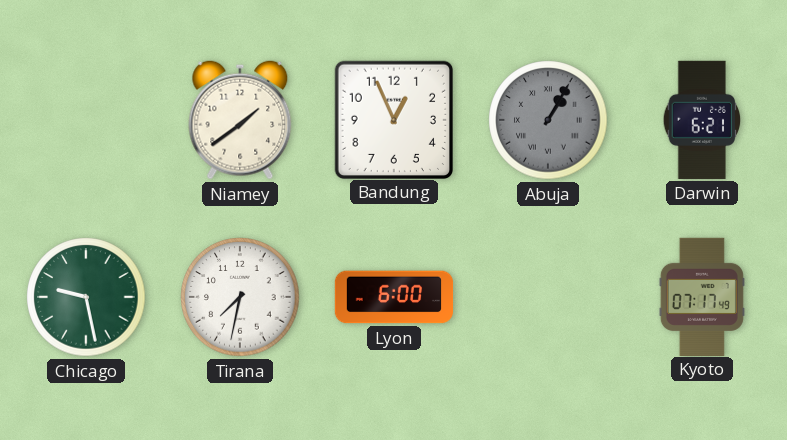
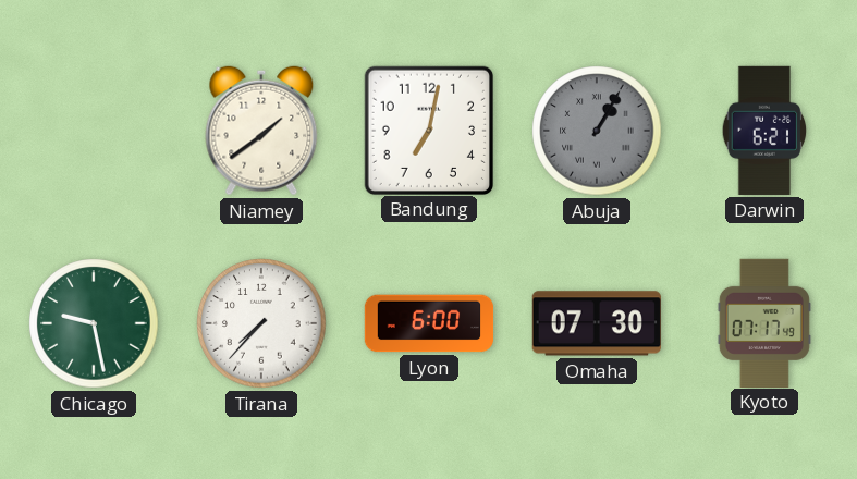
Bandung: 12:56 -> 7:02
Tirana: 7:32 -> 7:37
Omaha: none -> 07:30
